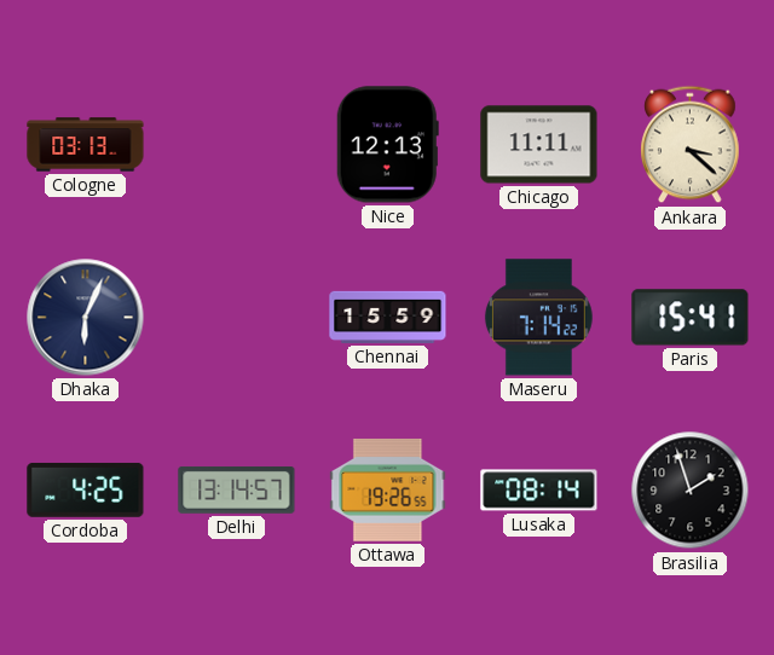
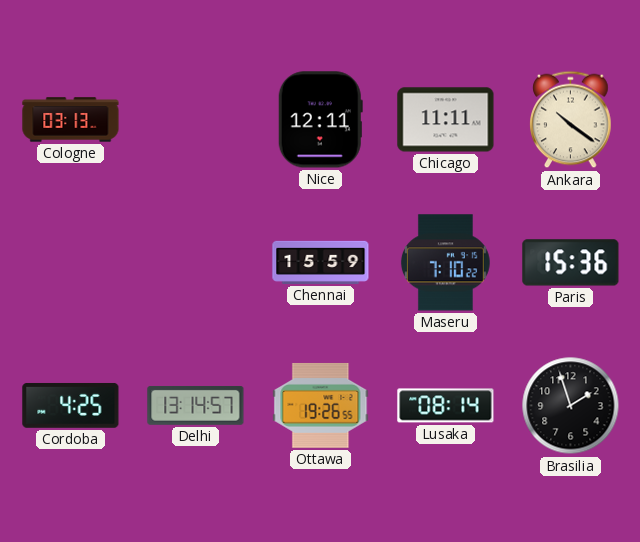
Nice: 12:13 -> 12:11
Ankara: 3:22 -> 10:21
Dhaka: 6:04 -> none
Maseru: 7:14 -> 7:10
Paris: 15:41 -> 15:36
